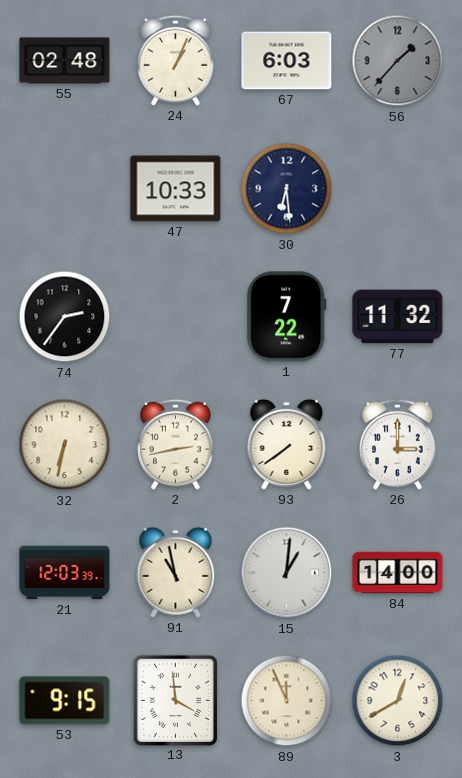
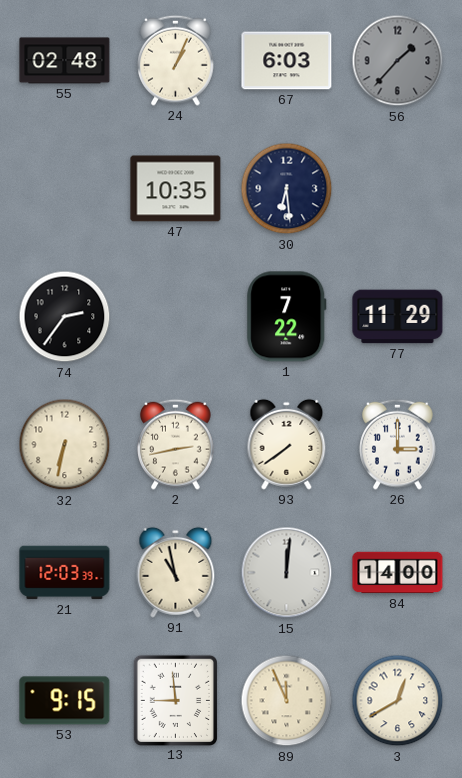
47: 10:33 -> 10:35
77: 11:32 -> 11:29
15: 1:01 -> 12:01
13: 3:59 -> 8:59
